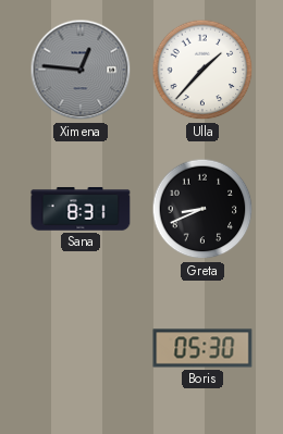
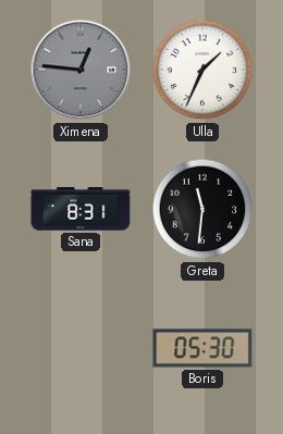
Ulla: 1:37 -> 1:34
Greta: 8:41 -> 11:31
